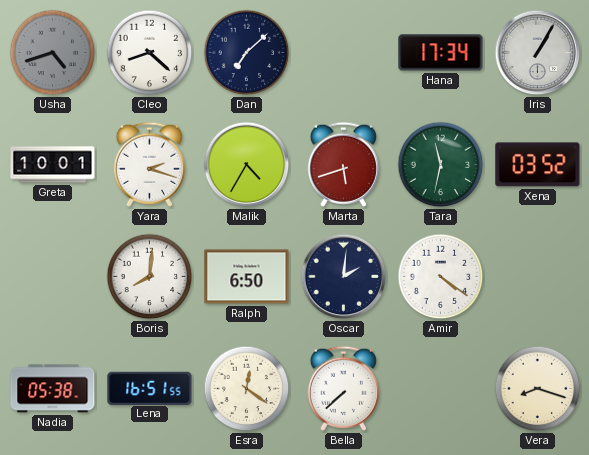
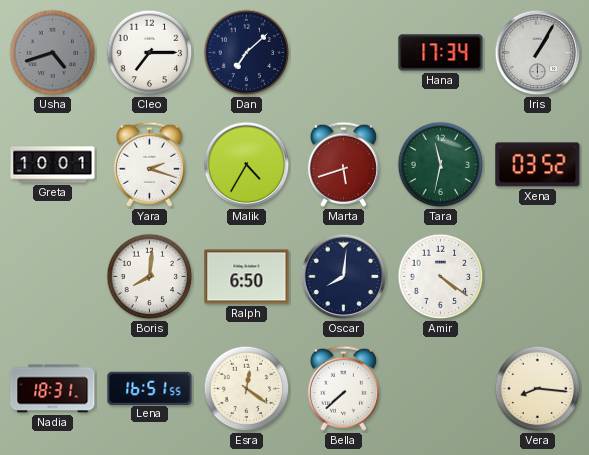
Cleo: 8:22 -> 7:15
Oscar: 2:01 -> 8:01
Nadia: 05:38 -> 18:31
Vera: 8:18 -> 8:16
